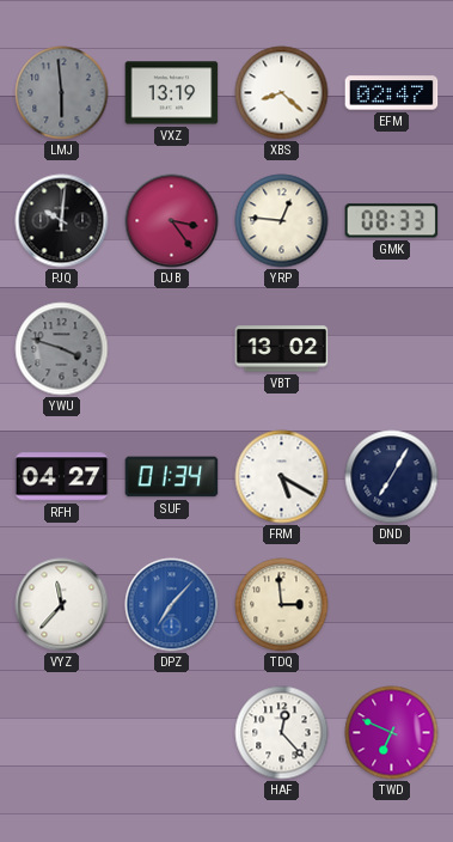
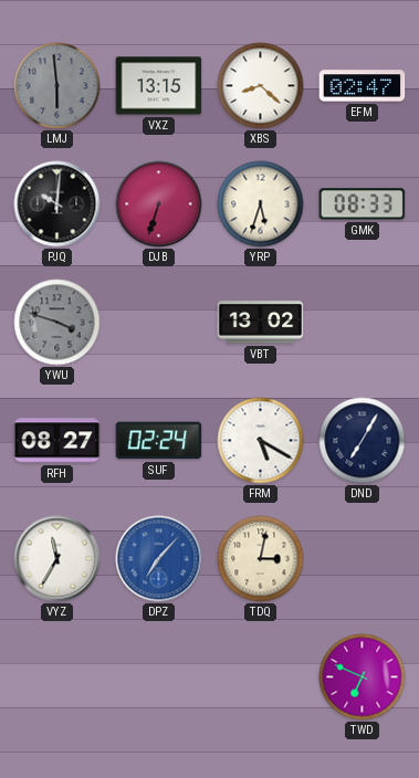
VXZ: 13:19 -> 13:15
DJB: 3:24 -> 6:33
YRP: 12:46 -> 5:33
RFH: 04:27 -> 08:27
SUF: 01:34 -> 02:24
VYZ: 11:37 -> 11:35
TDQ: 2:59 -> 3:02
HAF: 12:23 -> none
